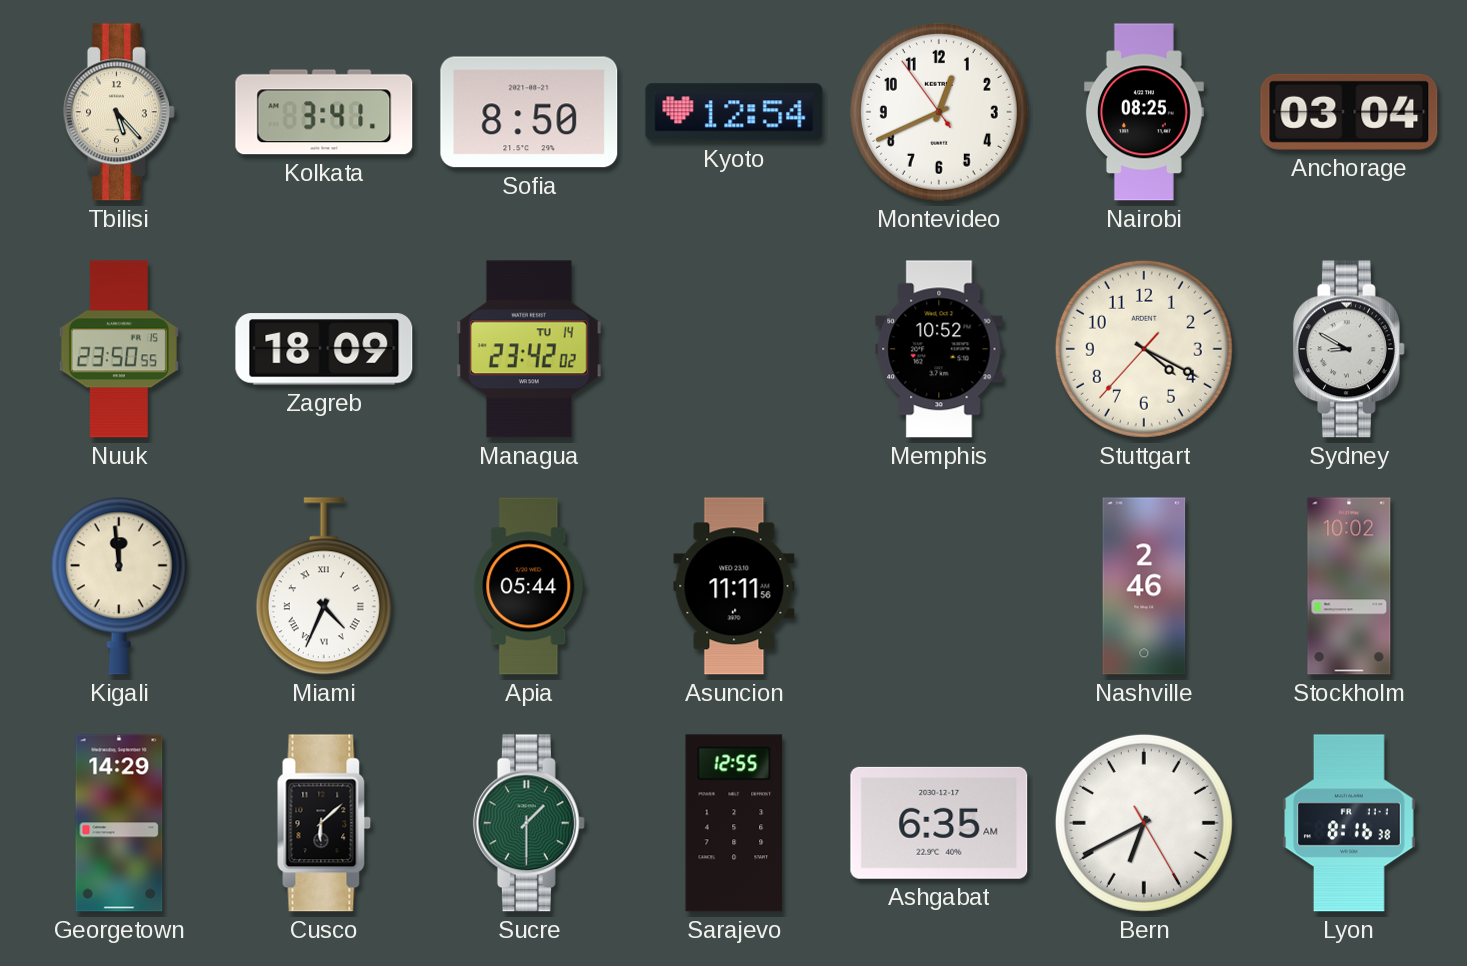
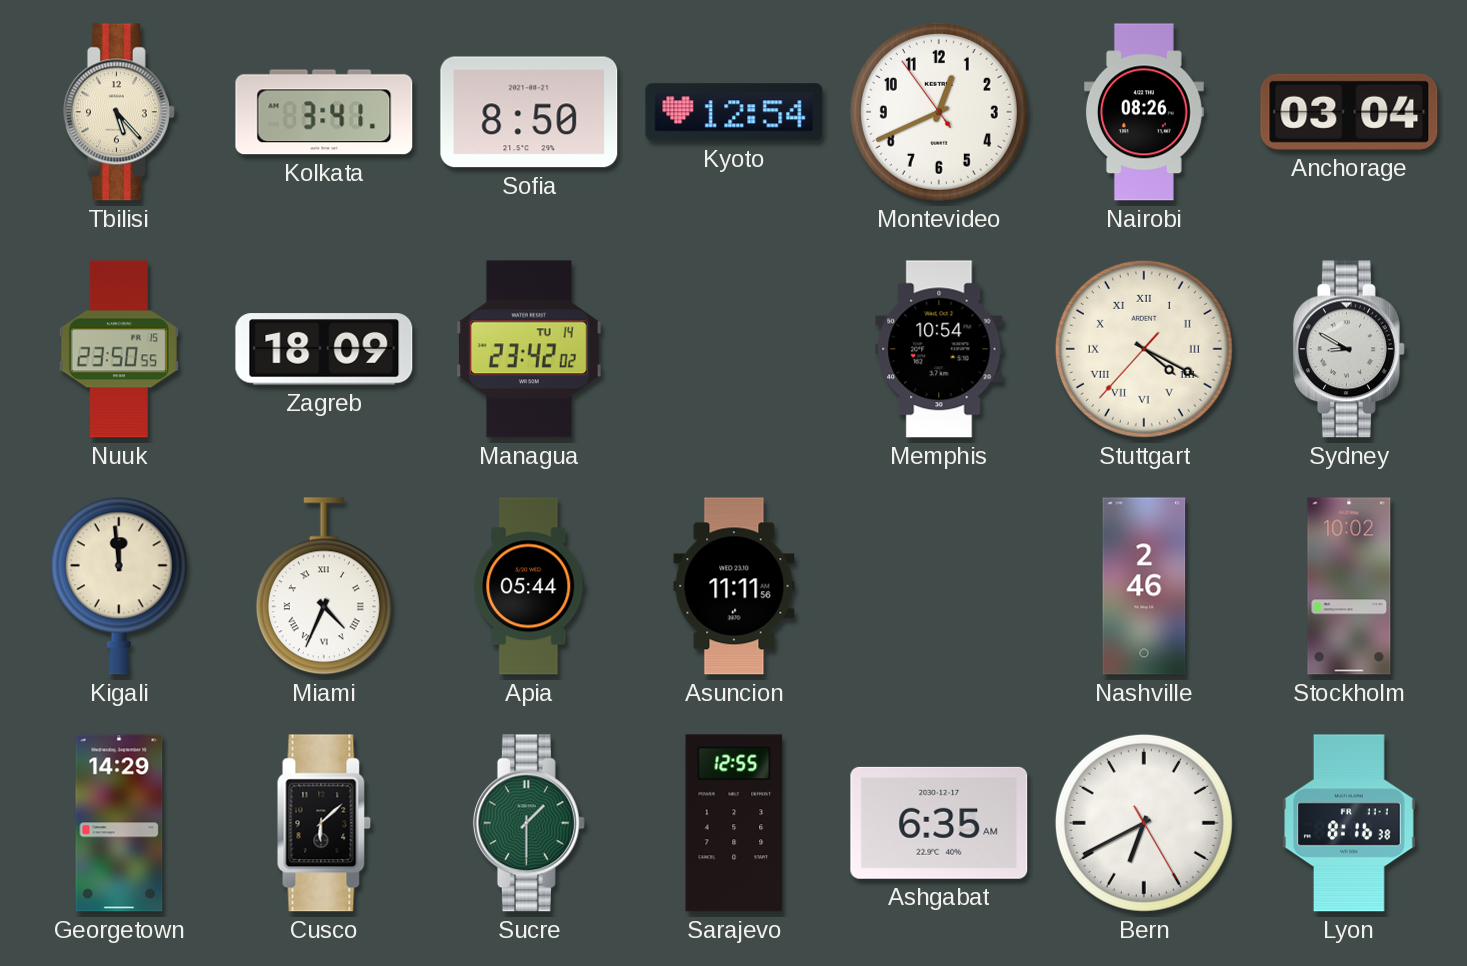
Nairobi: 08:25 -> 08:26
Memphis: 10:52 -> 10:54
Stuttgart numerals: Arabic -> Roman
